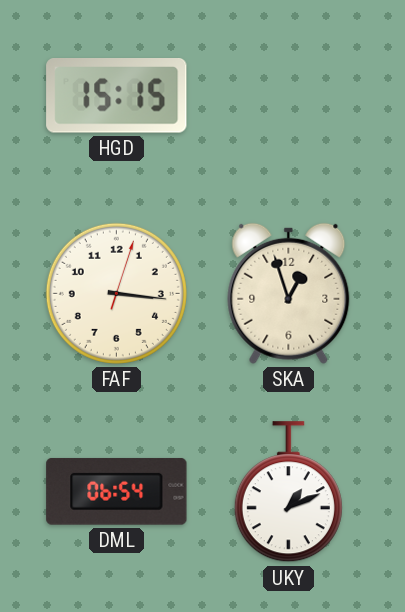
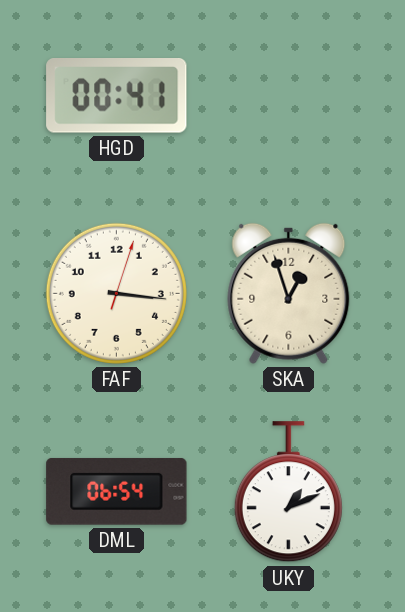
HGD: 15:15 -> 00:41
